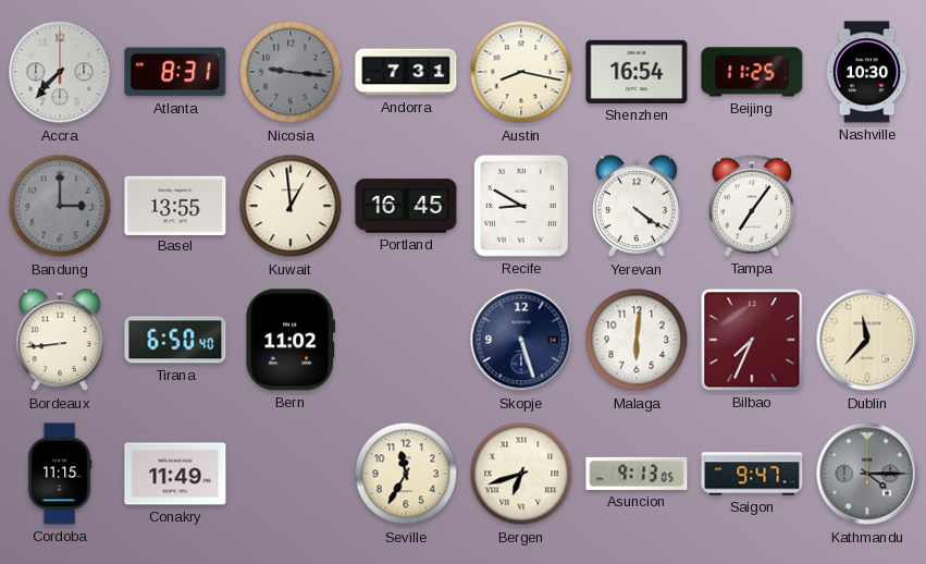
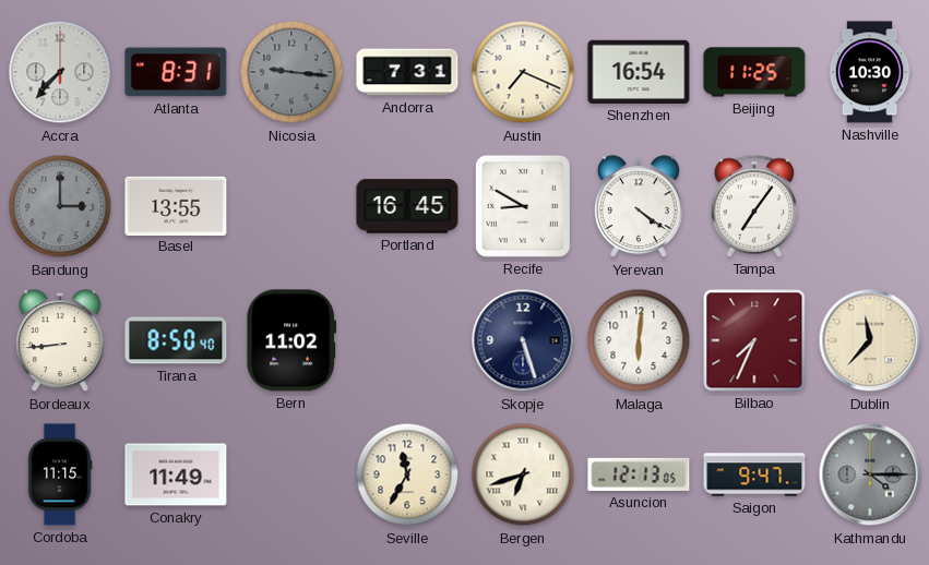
Austin: 8:17 -> 7:19
Kuwait: 12:59 -> none
Tirana: 6:50 -> 8:50
Asuncion: 9:13 -> 12:13
